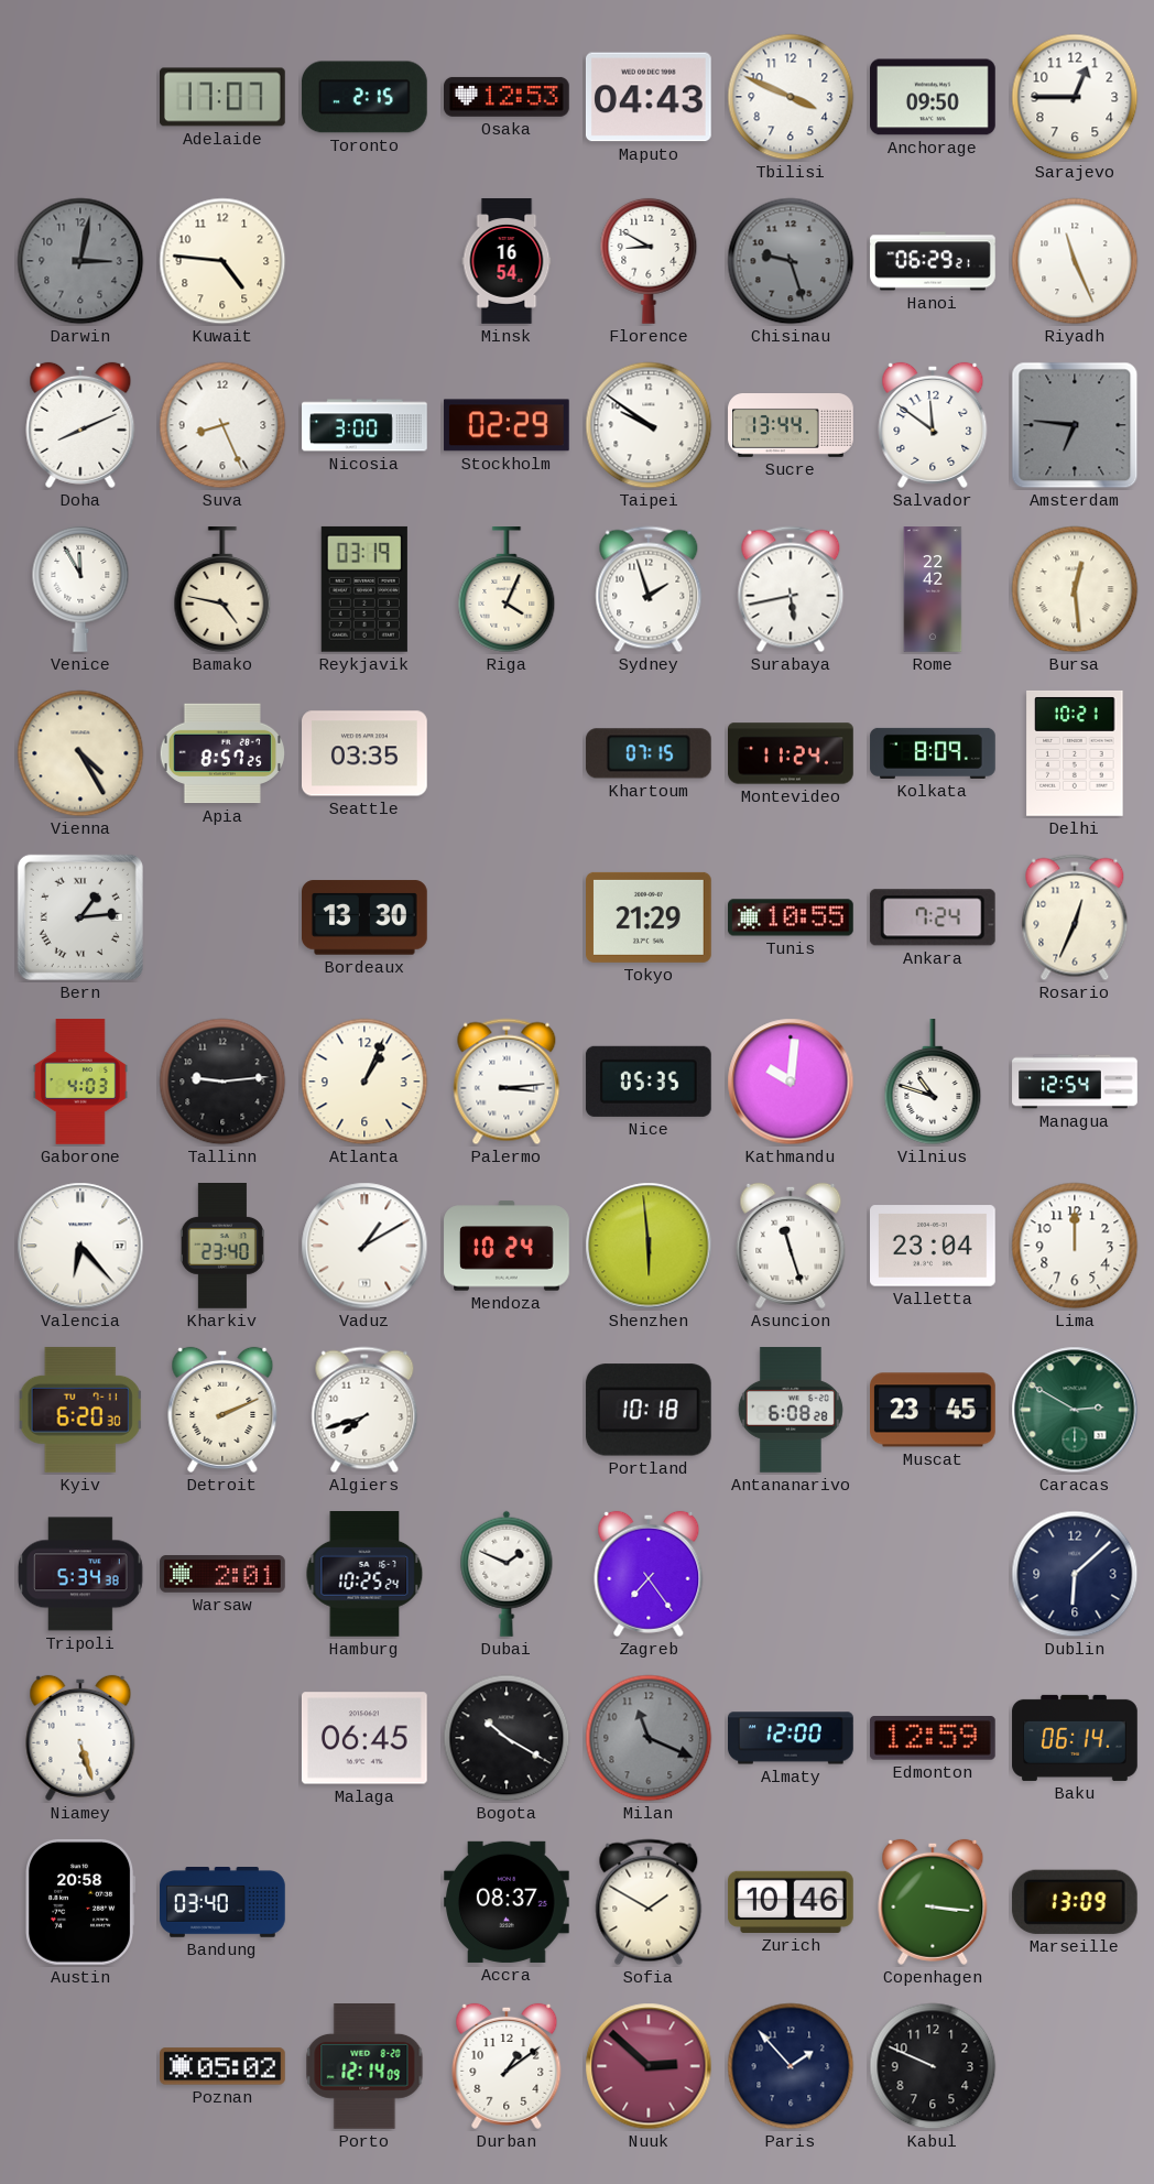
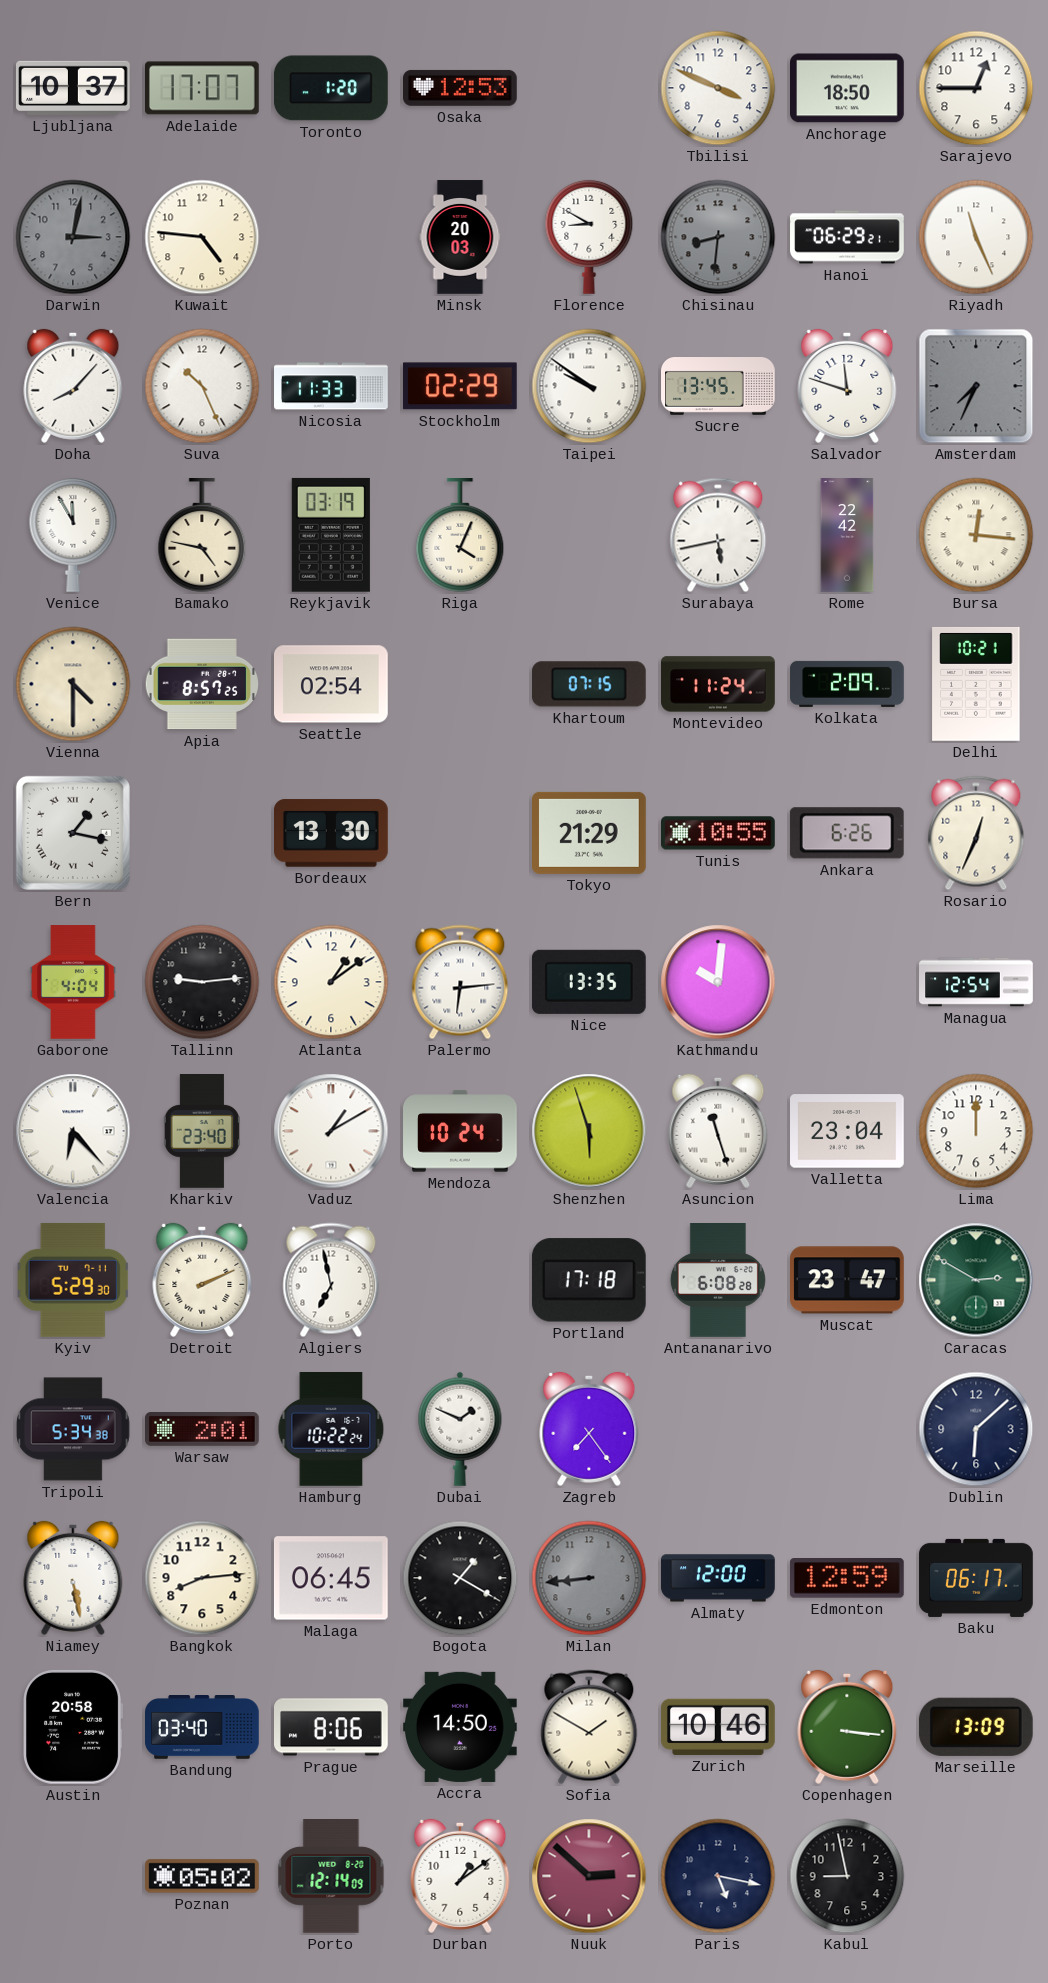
Ljubljana: none -> 10:37
Toronto: 2:15 -> 1:20
Maputo: 04:43 -> none
Anchorage: 09:50 -> 18:50
Minsk: 16:54 -> 20:03
Chisinau: 9:27 -> 8:31
Doha: 8:11 -> 8:07
Suva: 8:26 -> 10:26
Nicosia: 3:00 -> 11:33
Sucre: 13:44 -> 13:45
Salvador: 11:51 -> 11:48
Amsterdam: 6:46 -> 7:34
Sydney: 1:57 -> none
Bursa: 12:29 -> 12:16
Vienna: 4:25 -> 4:30
Seattle: 03:35 -> 02:54
Kolkata: 8:09 -> 2:09
Bern: 1:14 -> 1:17
Ankara: 7:24 -> 6:26
Gaborone: 4:03 -> 4:04
Atlanta: 1:04 -> 1:09
Palermo: 3:14 -> 6:14
Nice: 05:35 -> 13:35
Vilnius: 10:48 -> none
Shenzhen: 5:59 -> 5:57
Kyiv: 6:20 -> 5:29
Algiers: 7:42 -> 6:58
Portland: 10:18 -> 17:18
Muscat: 23:45 -> 23:47
Hamburg: 10:25 -> 10:22
Niamey: 5:27 -> 5:28
Bangkok: none -> 8:14
Bogota: 10:20 -> 1:20
Milan: 11:19 -> 8:44
Baku: 06:14 -> 06:17
Prague: none -> 8:06
Accra: 08:37 -> 14:50
Paris: 1:53 -> 5:17
Kabul: 9:49 -> 8:58
